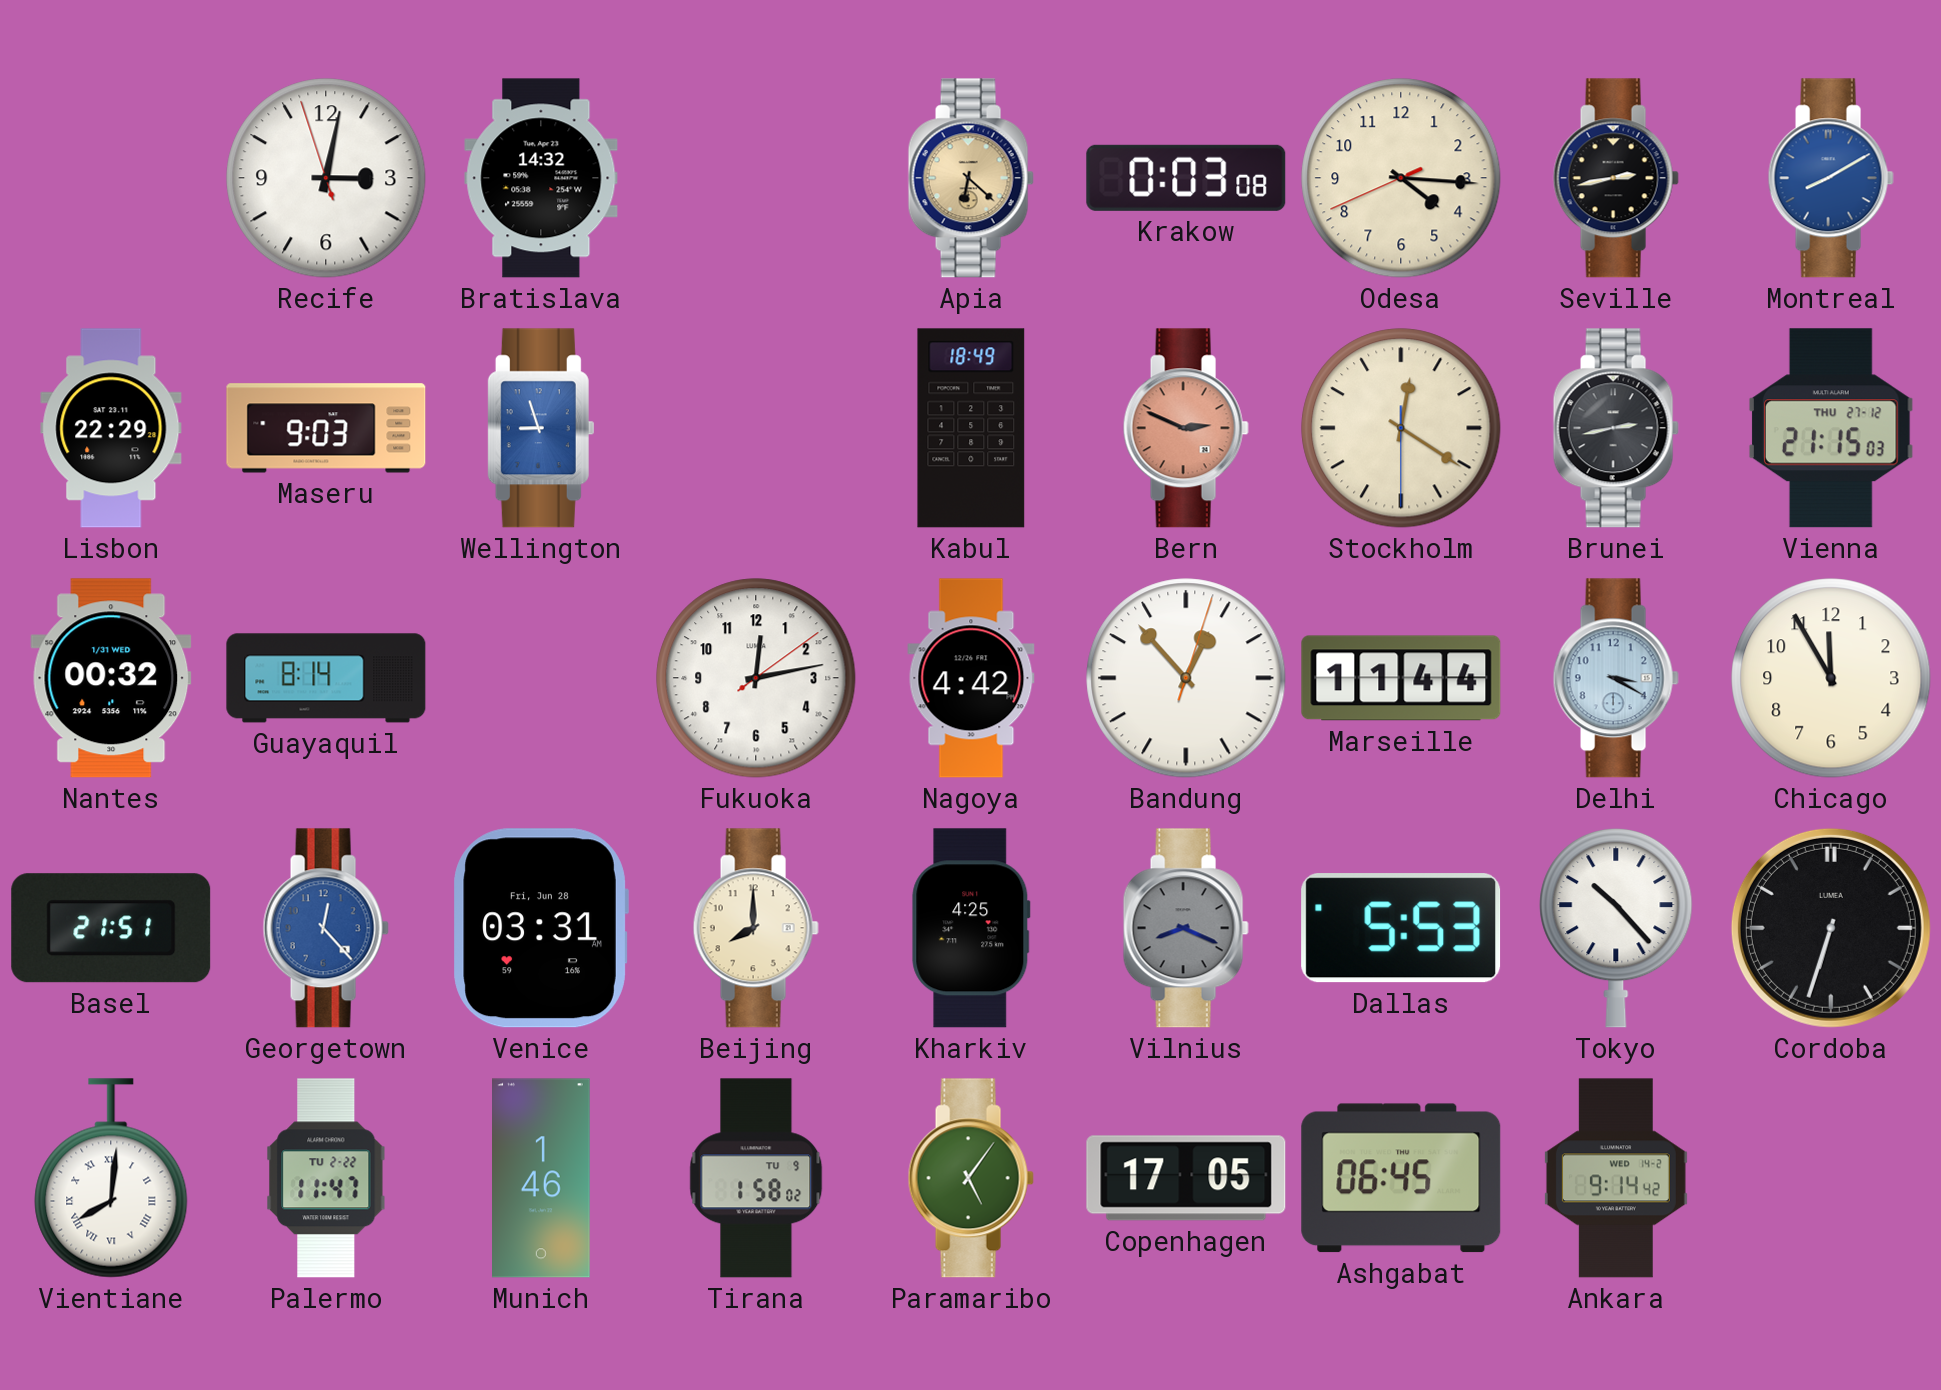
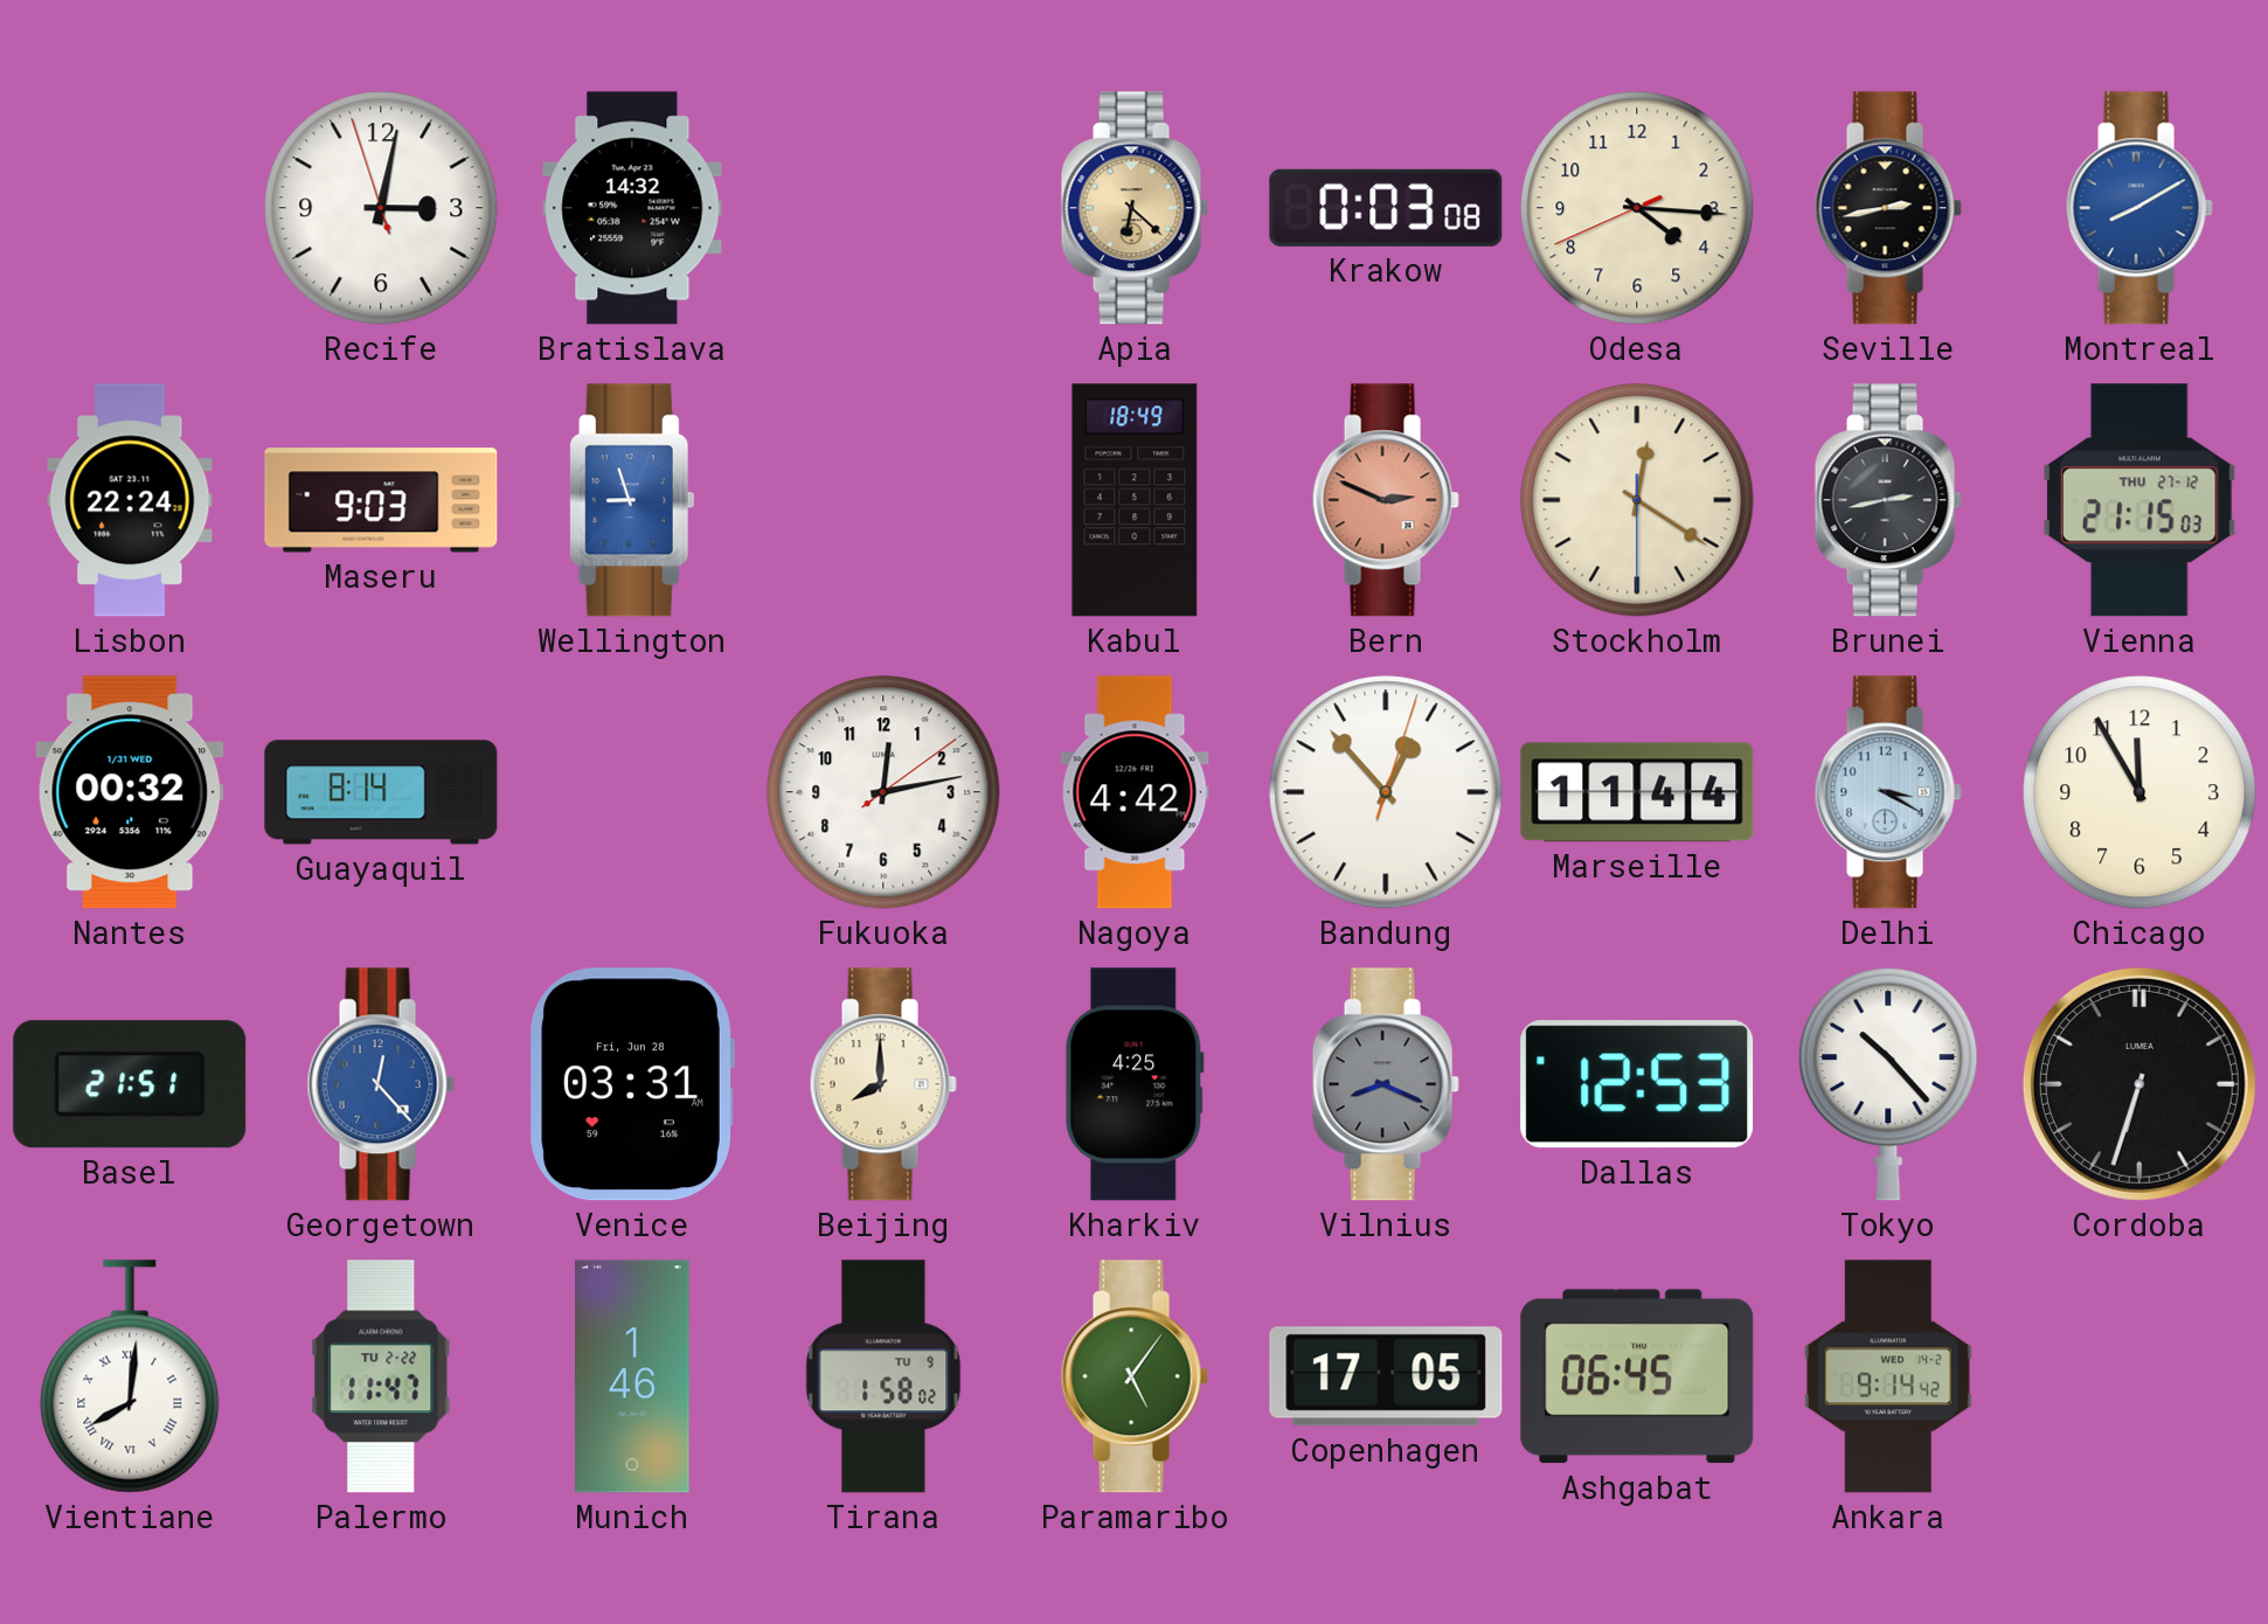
Lisbon: 22:29 -> 22:24
Dallas: 5:53 -> 12:53
